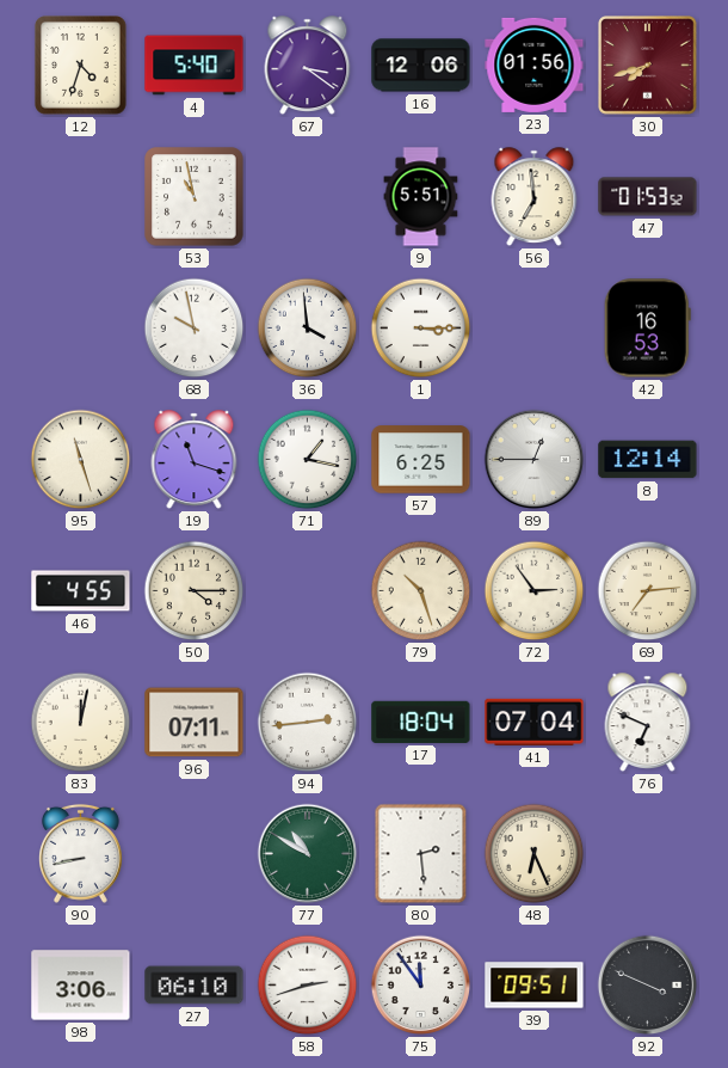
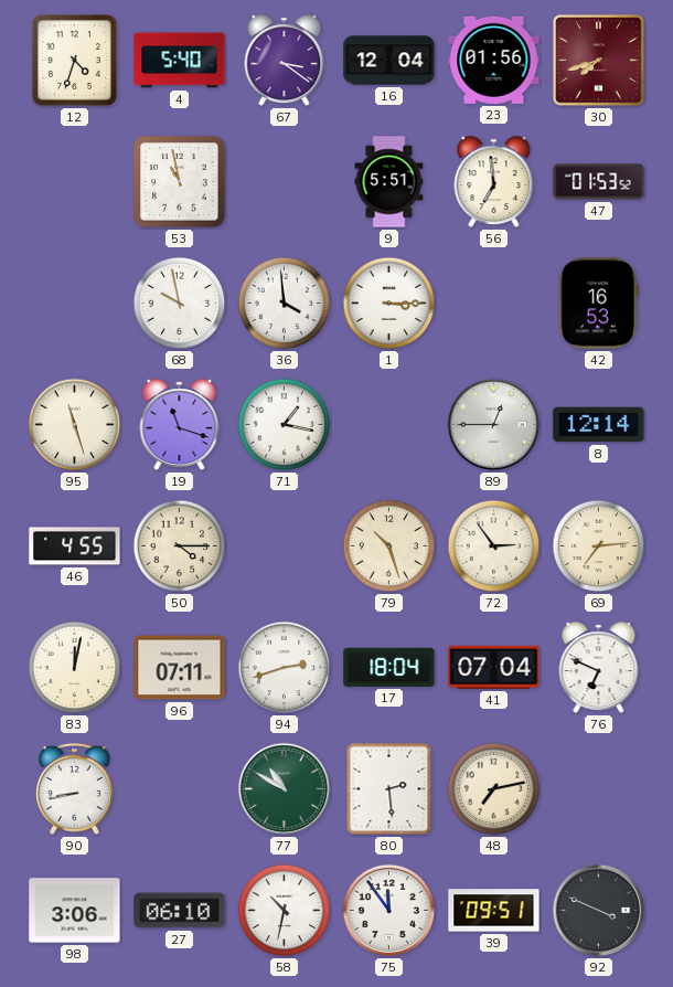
16: 12:06 -> 12:04
57: 6:25 -> none
94: 2:44 -> 2:42
48: 6:26 -> 7:13
58: 2:42 -> 10:32
